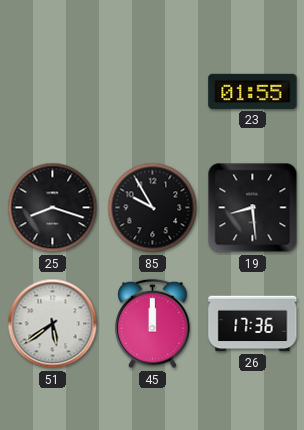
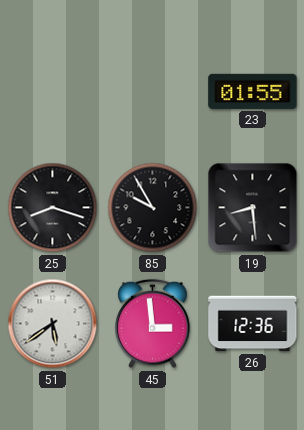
45: 12:00 -> 2:59
26: 17:36 -> 12:36
